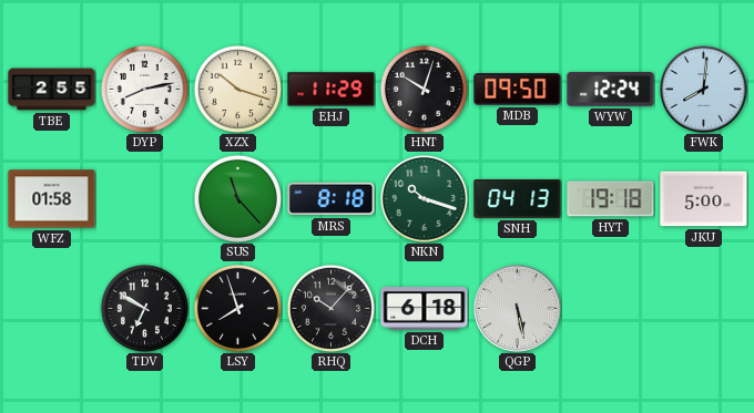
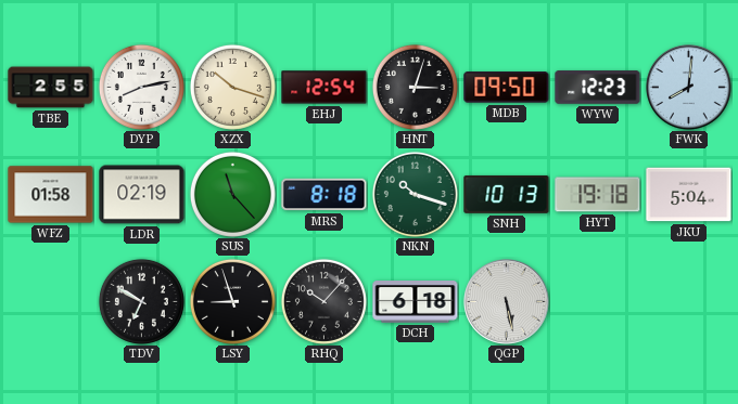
EHJ: 11:29 -> 12:54
HNT: 10:03 -> 3:03
WYW: 12:24 -> 12:23
LDR: none -> 02:19
SNH: 04:13 -> 10:13
JKU: 5:00 -> 5:04
LSY: 7:57 -> 8:57
